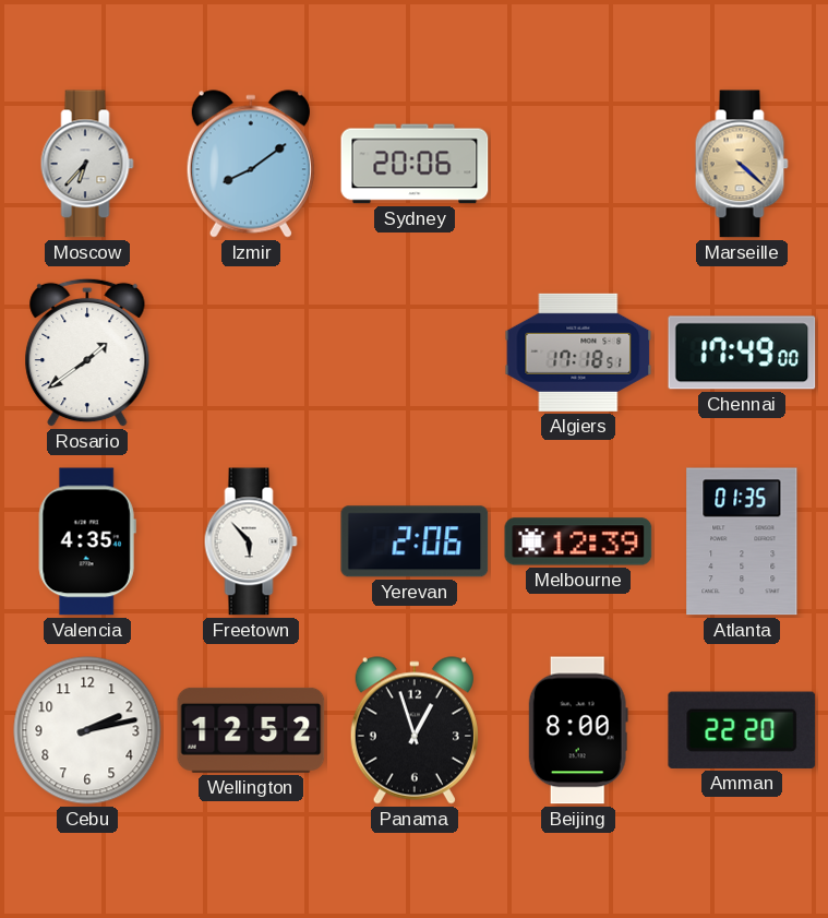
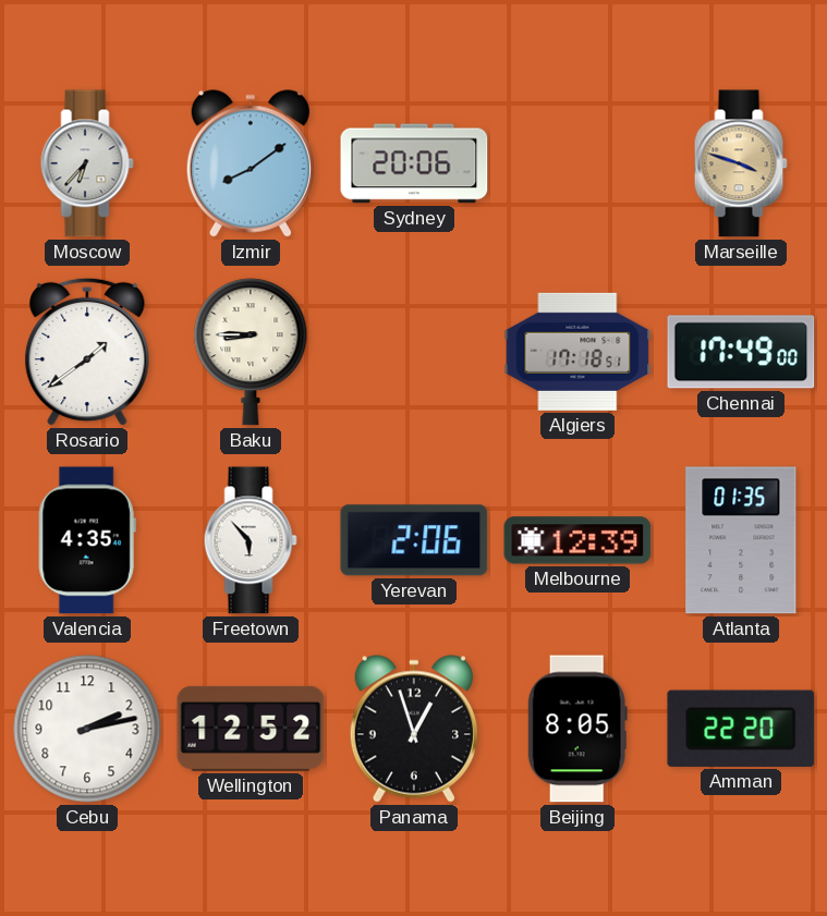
Marseille: 4:22 -> 3:48
Baku: none -> 8:45
Beijing: 8:00 -> 8:05
